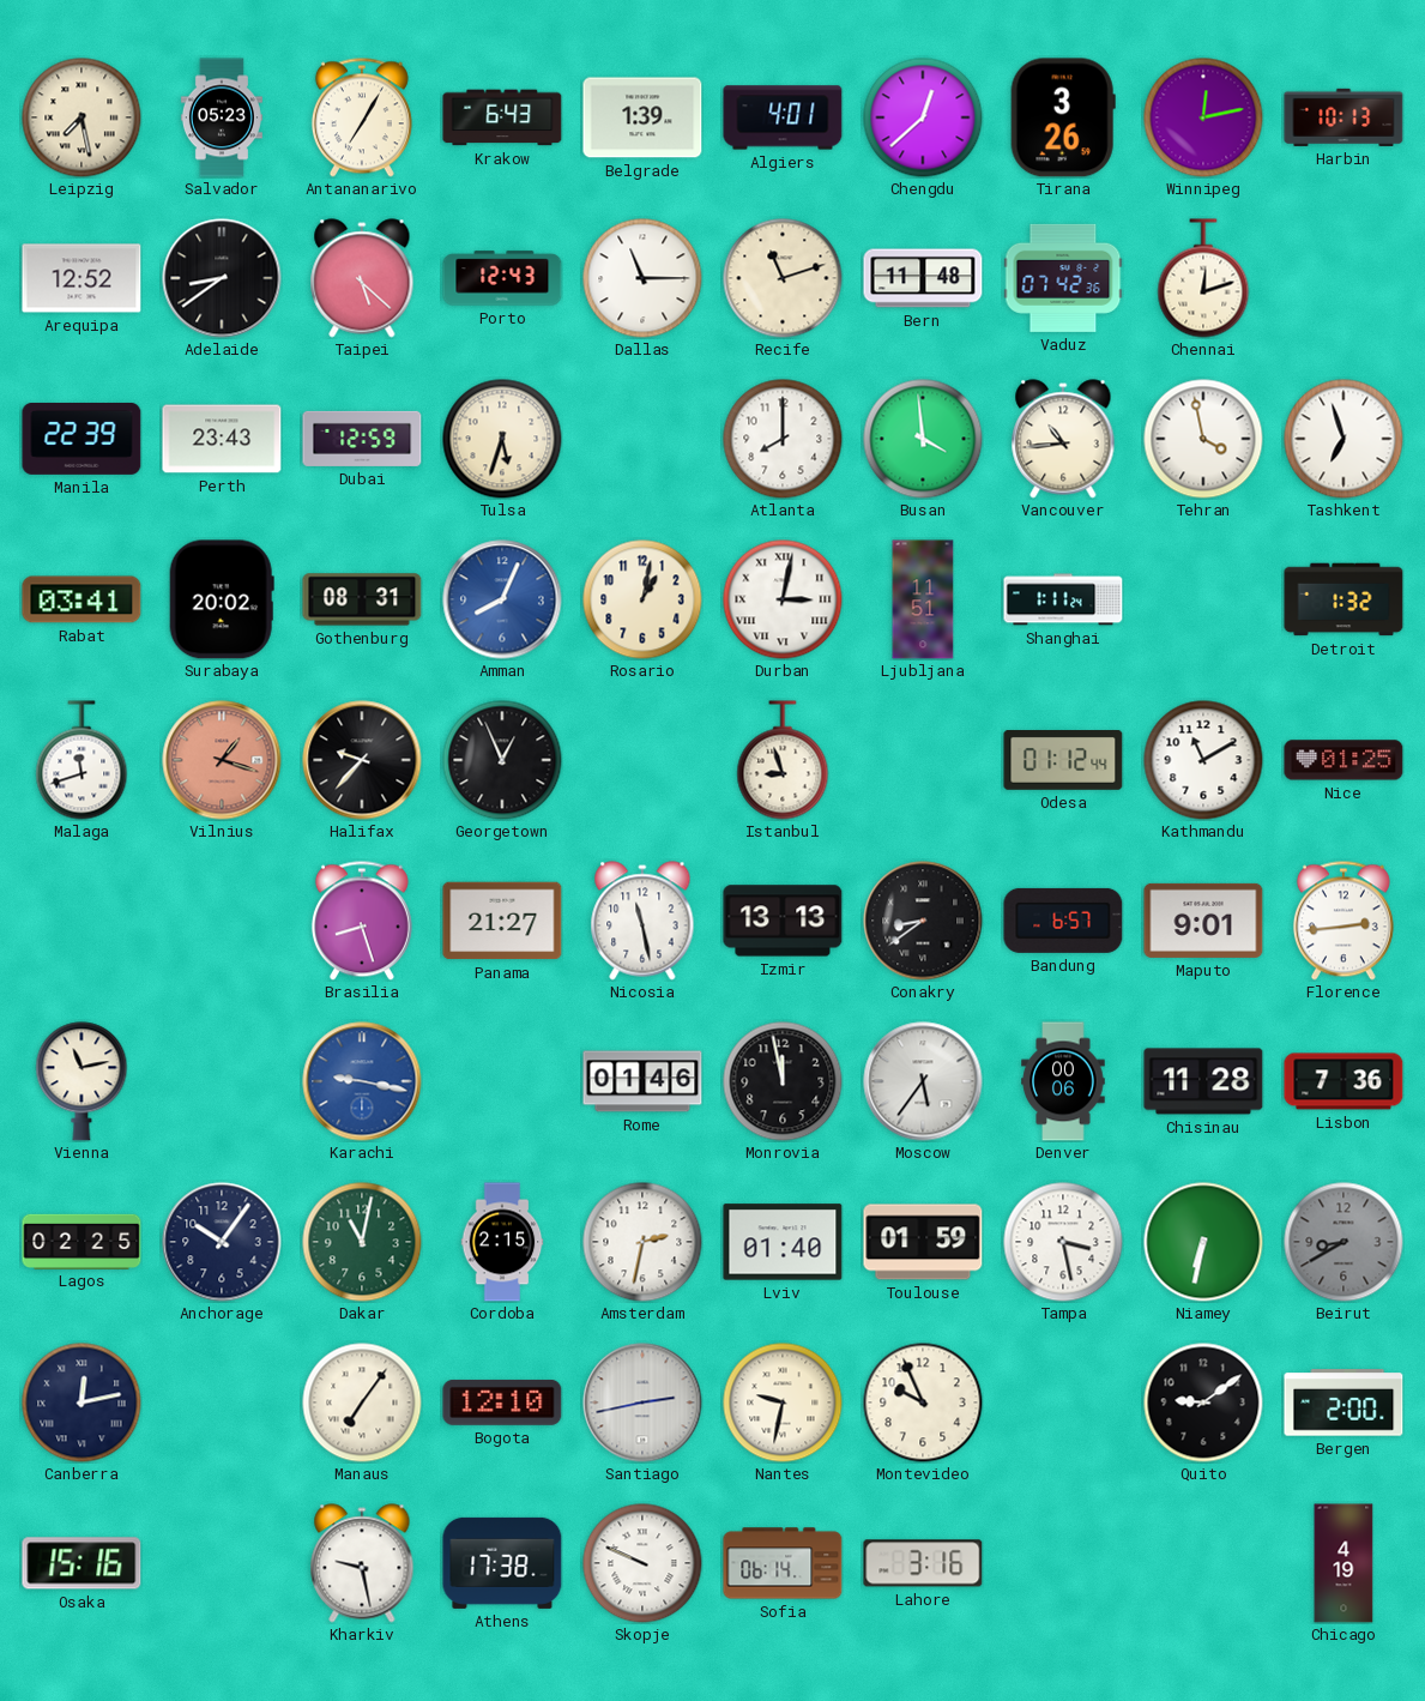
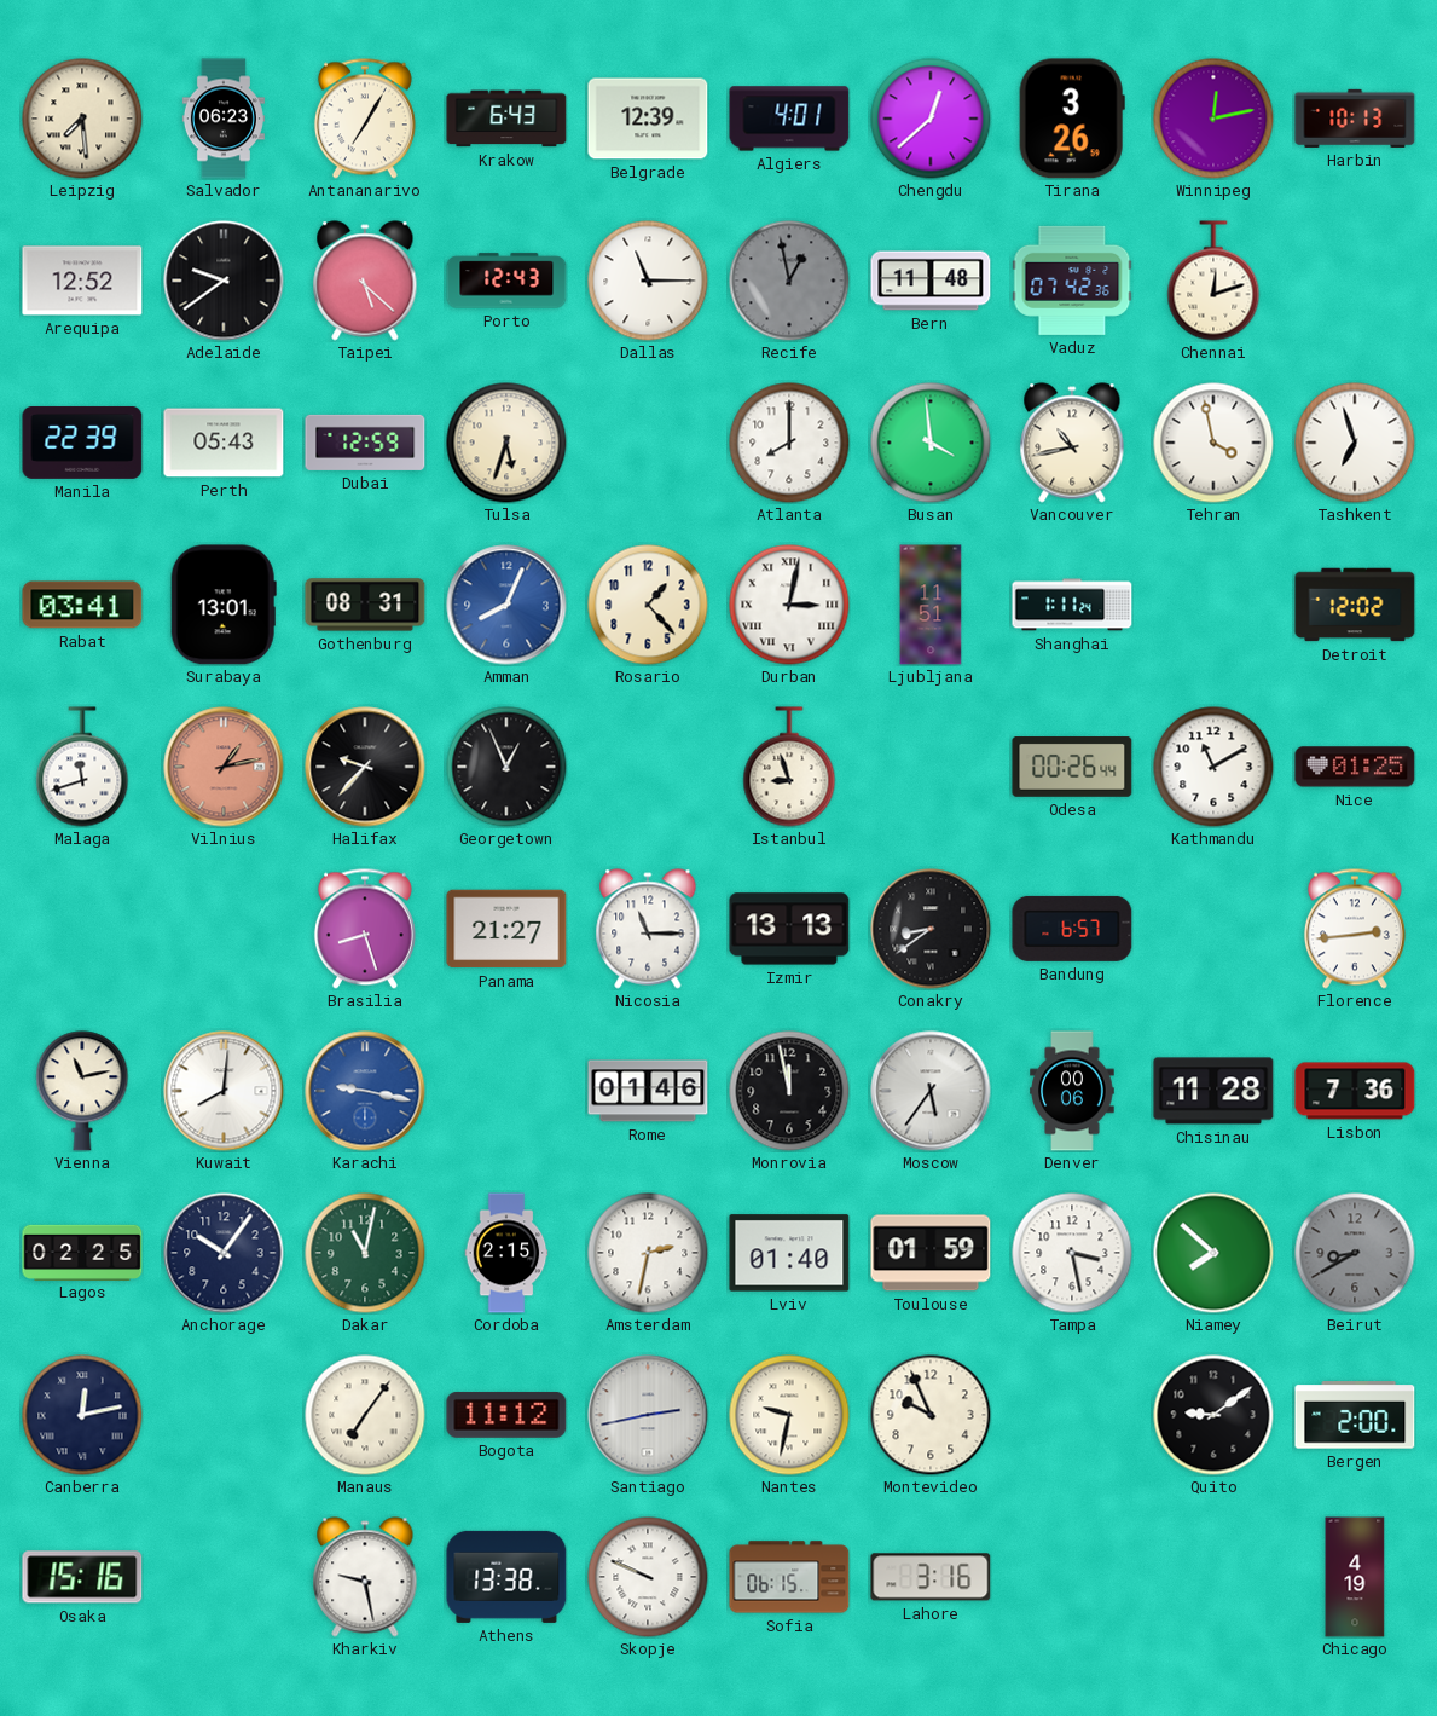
Leipzig: 7:28 -> 7:29
Salvador: 05:23 -> 06:23
Belgrade: 1:39 -> 12:39
Adelaide: 8:39 -> 9:39
Recife: 11:12 -> 12:58
Recife dial: cream -> grey
Perth: 23:43 -> 05:43
Vancouver: 10:44 -> 10:43
Surabaya: 20:02 -> 13:01
Rosario: 1:02 -> 1:23
Detroit: 1:32 -> 12:02
Vilnius: 1:18 -> 1:13
Odesa: 01:12 -> 00:26
Nicosia: 11:28 -> 11:15
Maputo: 9:01 -> none
Kuwait: none -> 8:01
Niamey: 6:32 -> 7:52
Bogota: 12:10 -> 11:12
Athens: 17:38 -> 13:38
Sofia: 06:14 -> 06:15
